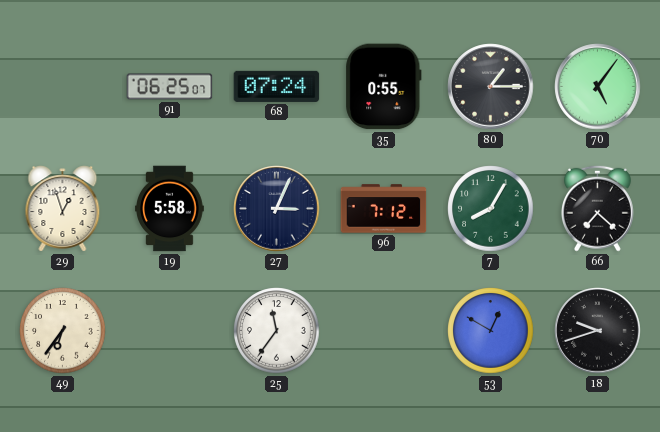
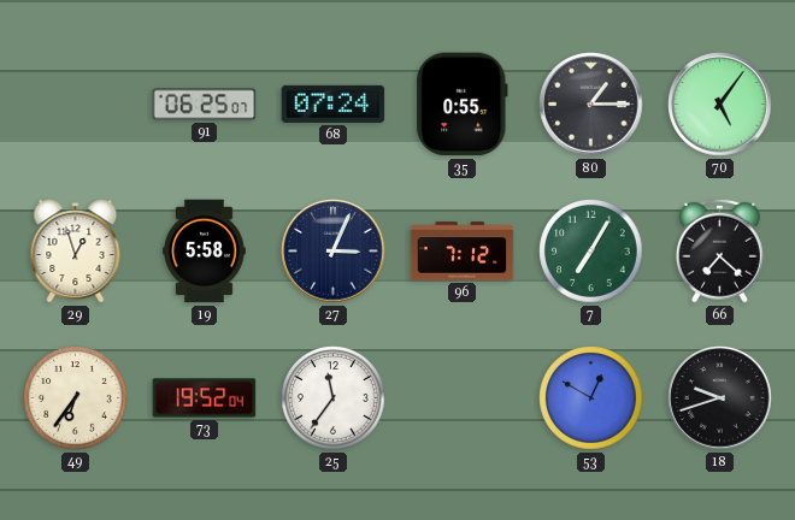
7: 8:05 -> 7:05
73: none -> 19:52
